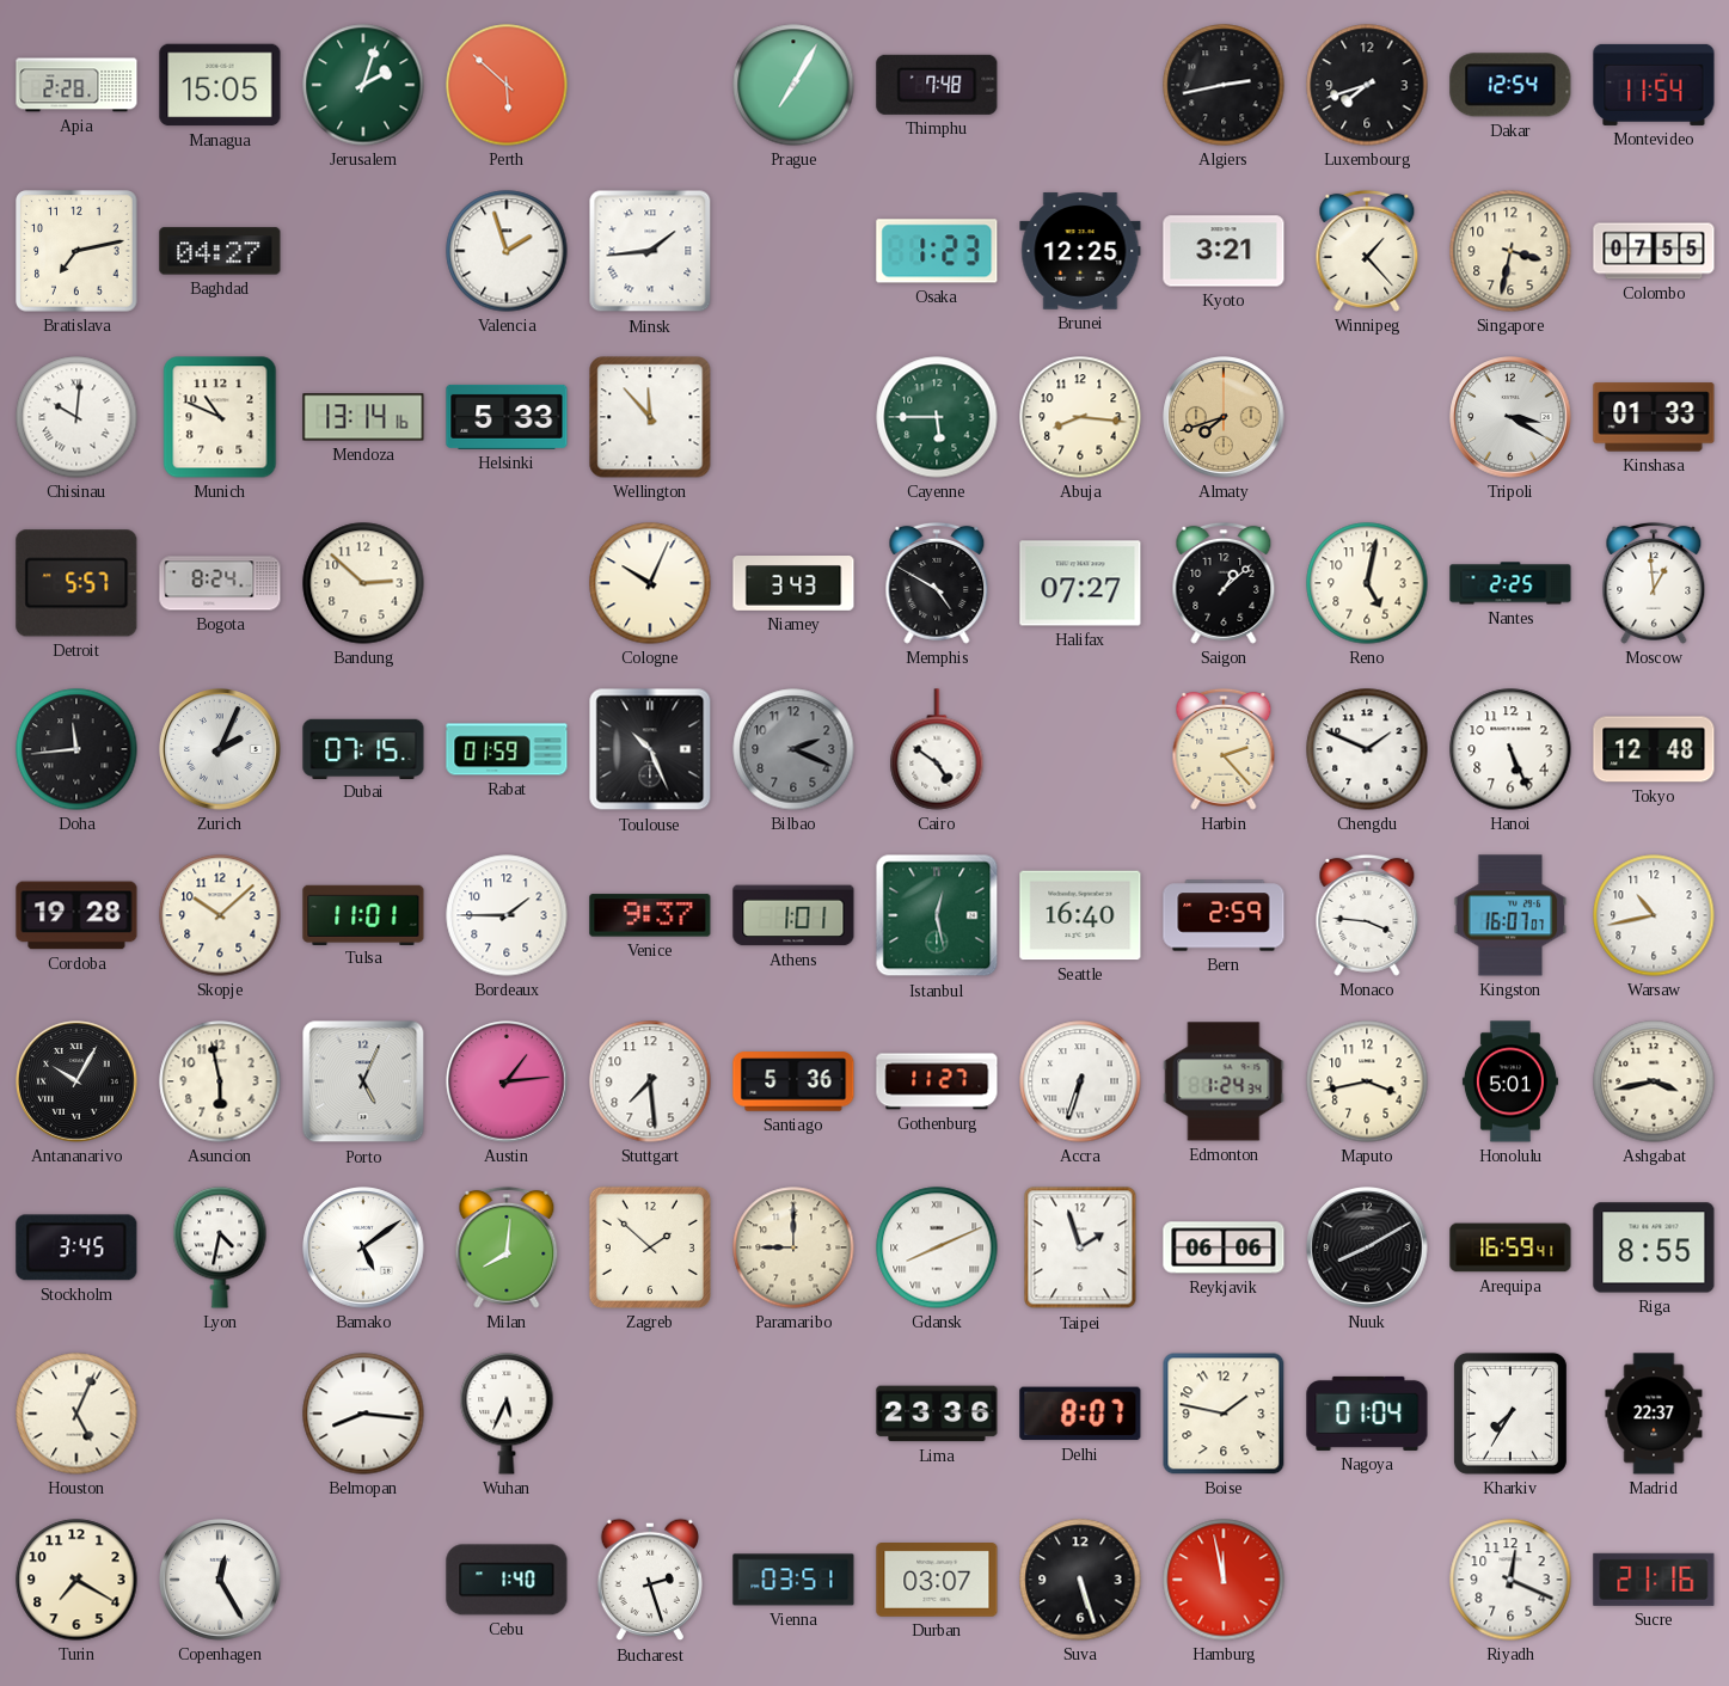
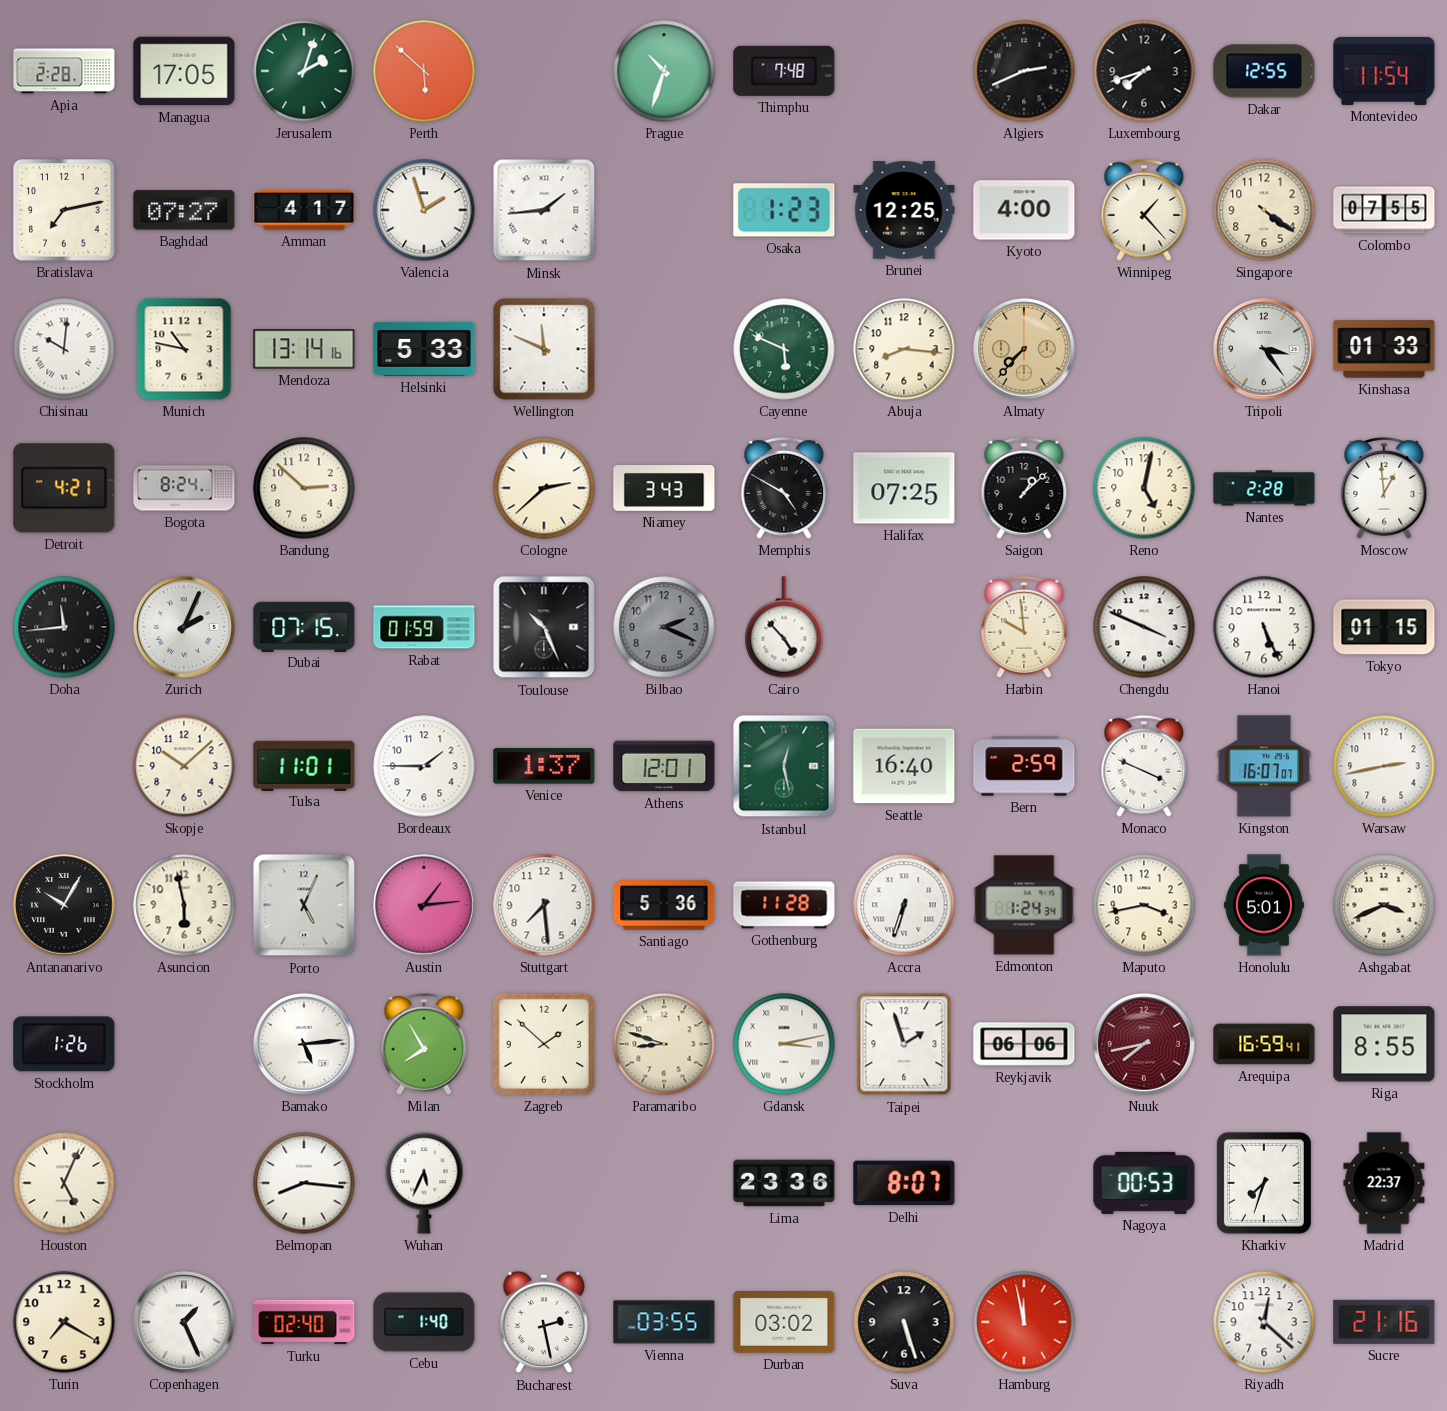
Managua: 15:05 -> 17:05
Prague: 7:05 -> 10:33
Algiers: 2:43 -> 2:41
Dakar: 12:54 -> 12:55
Baghdad: 04:27 -> 07:27
Amman: none -> 4:17
Kyoto: 3:21 -> 4:00
Singapore: 3:32 -> 4:21
Munich: 10:49 -> 10:47
Wellington: 11:53 -> 11:49
Cayenne: 5:45 -> 5:49
Almaty: 7:42 -> 7:37
Tripoli: 3:20 -> 3:24
Detroit: 5:57 -> 4:21
Cologne: 10:04 -> 2:38
Halifax: 07:27 -> 07:25
Nantes: 2:25 -> 2:28
Cairo: 4:51 -> 4:53
Harbin: 2:23 -> 9:59
Chengdu: 1:49 -> 3:49
Tokyo: 12:48 -> 01:15
Cordoba: 19:28 -> none
Venice: 9:37 -> 1:37
Athens: 1:01 -> 12:01
Monaco: 3:46 -> 3:49
Warsaw: 10:43 -> 2:43
Gothenburg: 11:27 -> 11:28
Ashgabat: 3:43 -> 3:41
Stockholm: 3:45 -> 1:26
Lyon: 4:32 -> none
Bamako: 5:09 -> 5:14
Milan: 8:01 -> 7:55
Paramaribo: 9:00 -> 8:48
Gdansk: 8:11 -> 3:13
Nuuk: 8:10 -> 7:43
Nuuk dial: black -> burgundy
Boise: 1:47 -> none
Nagoya: 01:04 -> 00:53
Kharkiv: 7:35 -> 7:33
Copenhagen: 12:25 -> 1:26
Turku: none -> 02:40
Bucharest: 2:27 -> 2:28
Vienna: 03:51 -> 03:55
Durban: 03:07 -> 03:02
Riyadh: 12:19 -> 12:22
